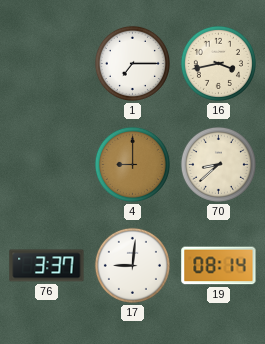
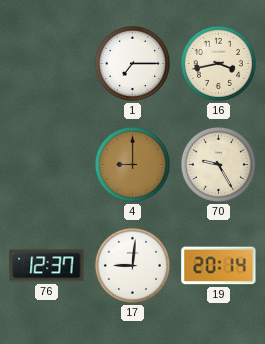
70: 8:38 -> 9:25
76: 3:37 -> 12:37
19: 08:14 -> 20:14
